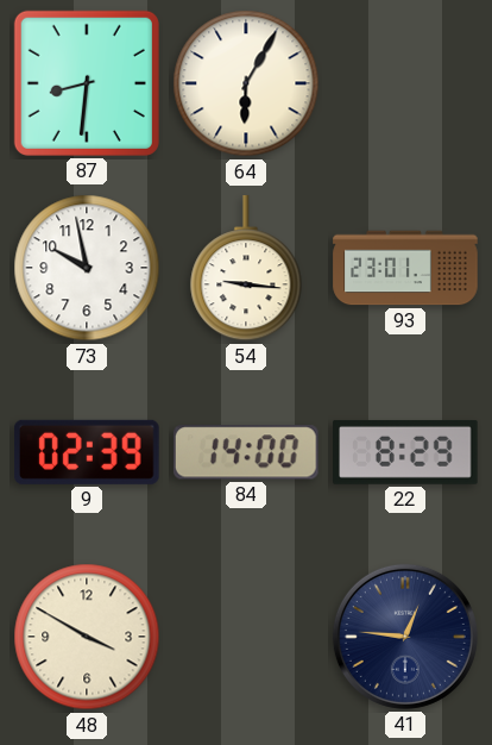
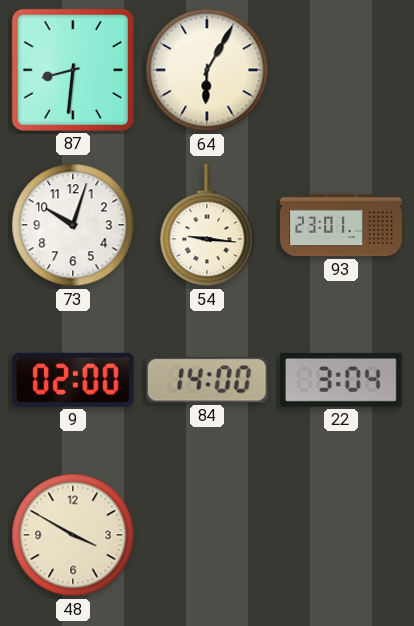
73: 9:58 -> 10:03
9: 02:39 -> 02:00
22: 8:29 -> 3:04
41: 12:46 -> none
